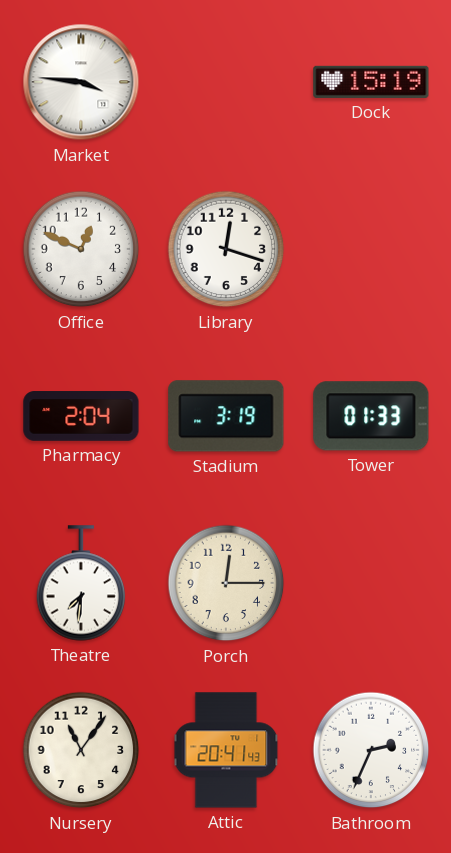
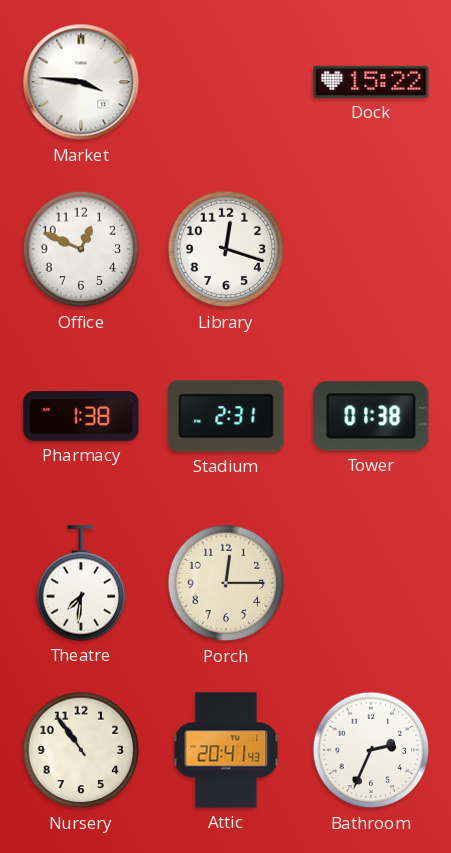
Dock: 15:19 -> 15:22
Pharmacy: 2:04 -> 1:38
Stadium: 3:19 -> 2:31
Tower: 01:33 -> 01:38
Nursery: 11:06 -> 10:54
